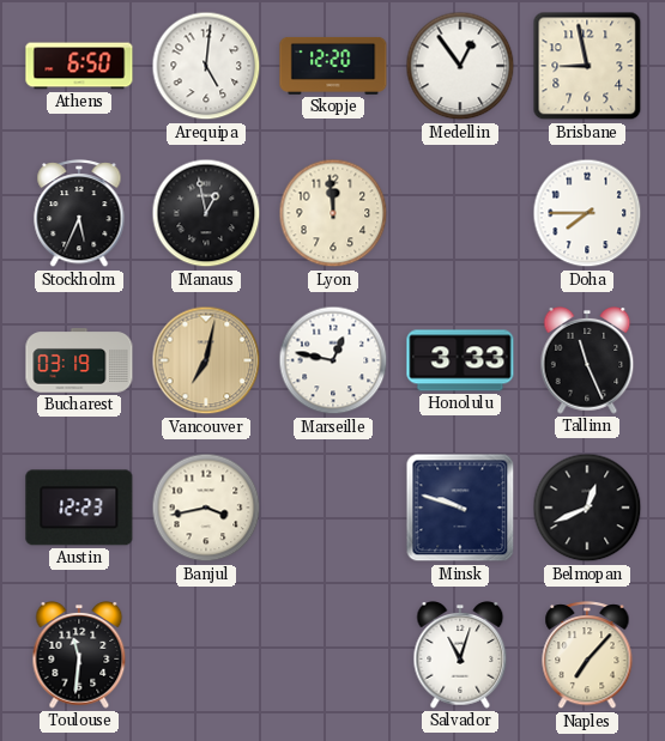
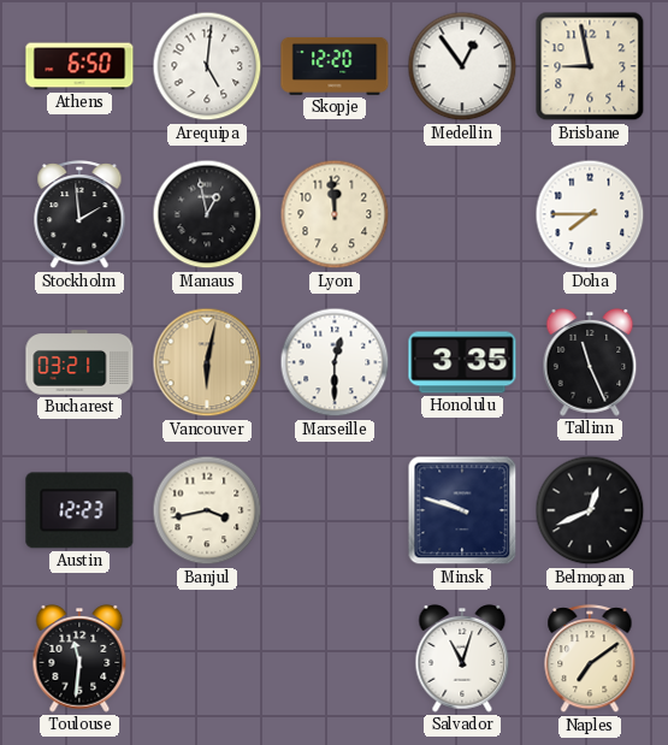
Stockholm: 5:34 -> 1:59
Bucharest: 03:19 -> 03:21
Vancouver: 7:02 -> 6:02
Marseille: 12:47 -> 12:30
Honolulu: 3:33 -> 3:35
Naples: 7:07 -> 7:09
